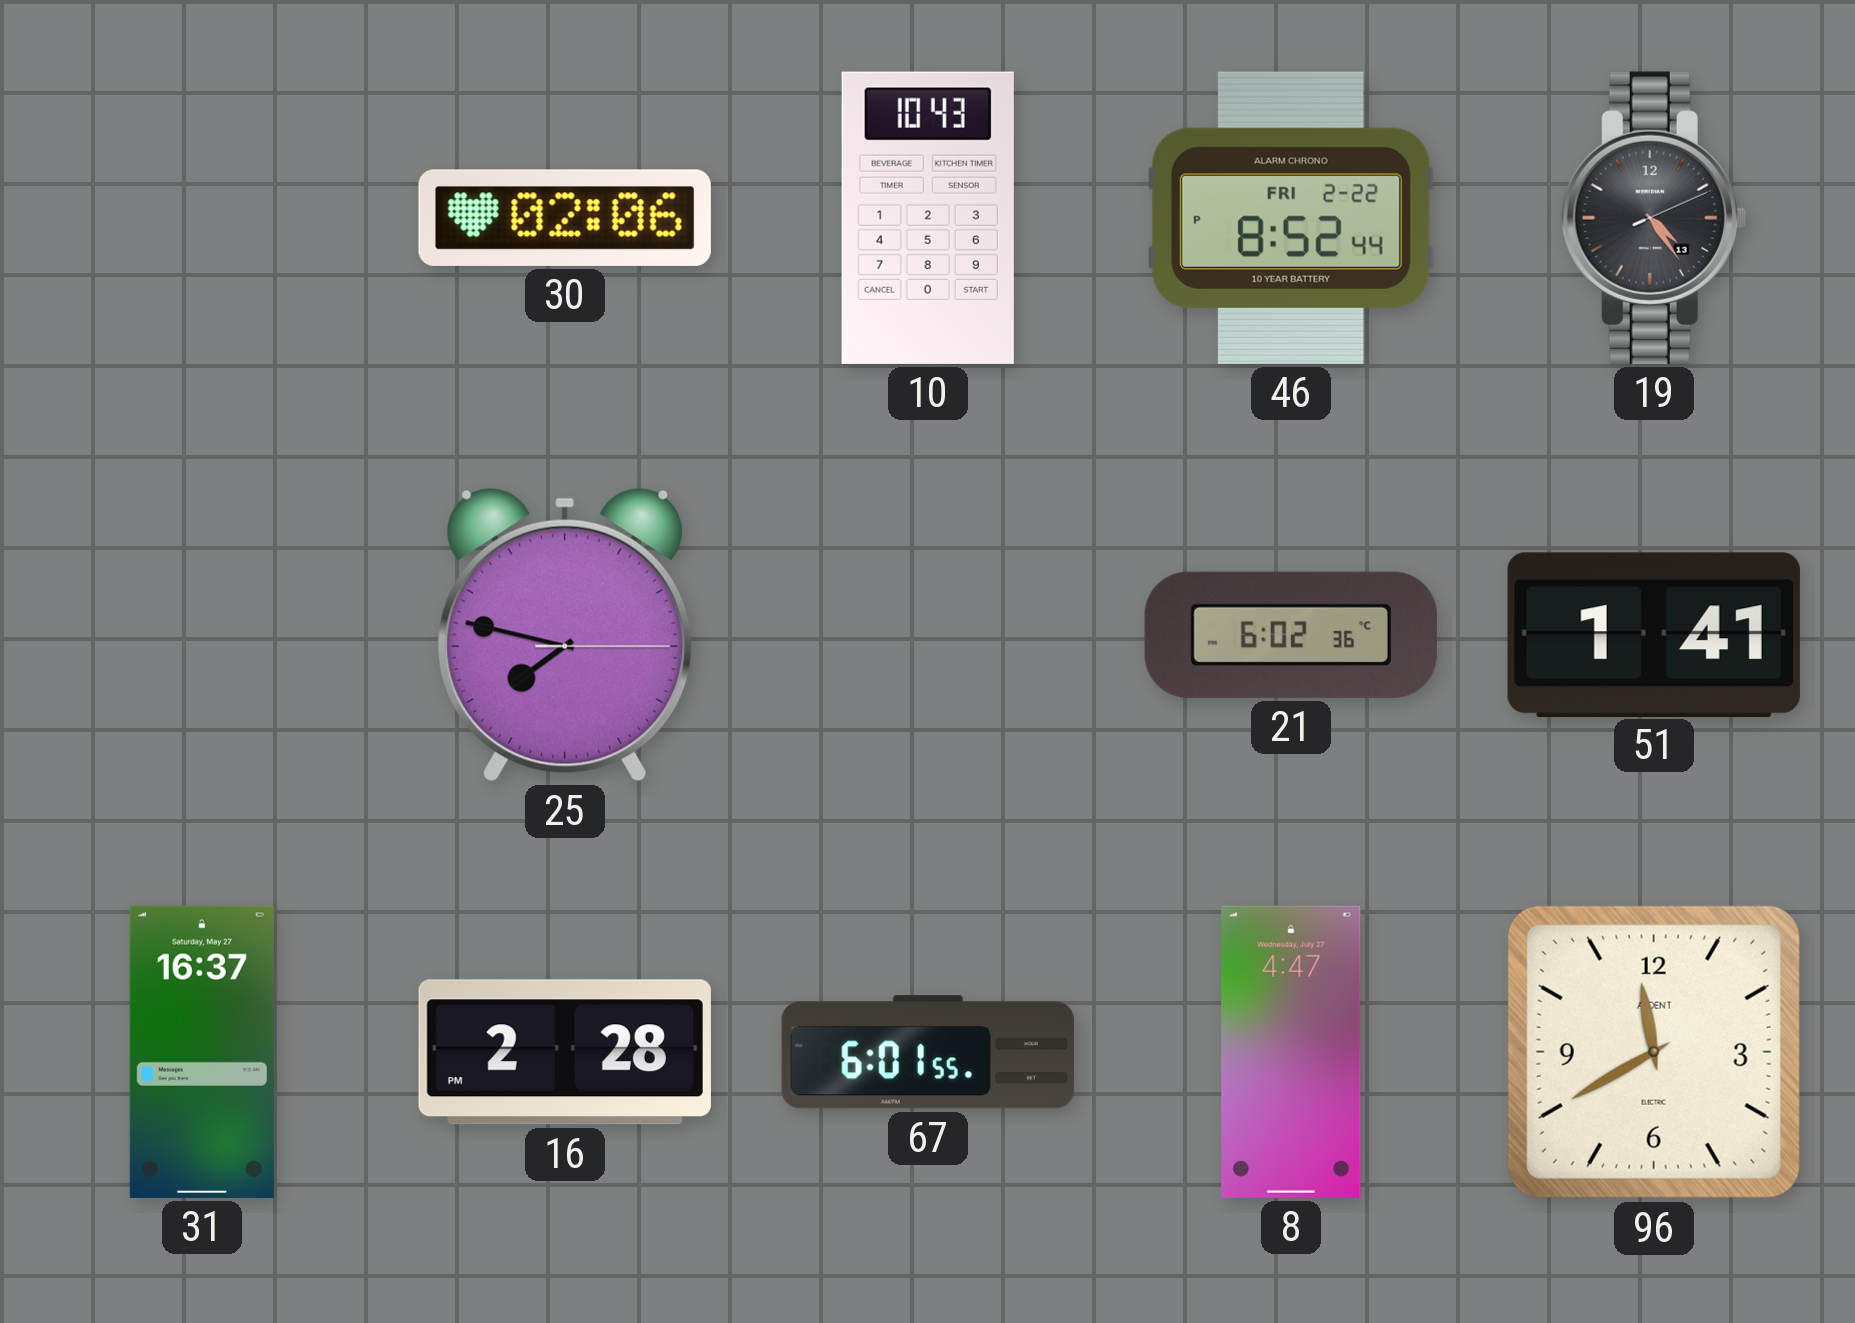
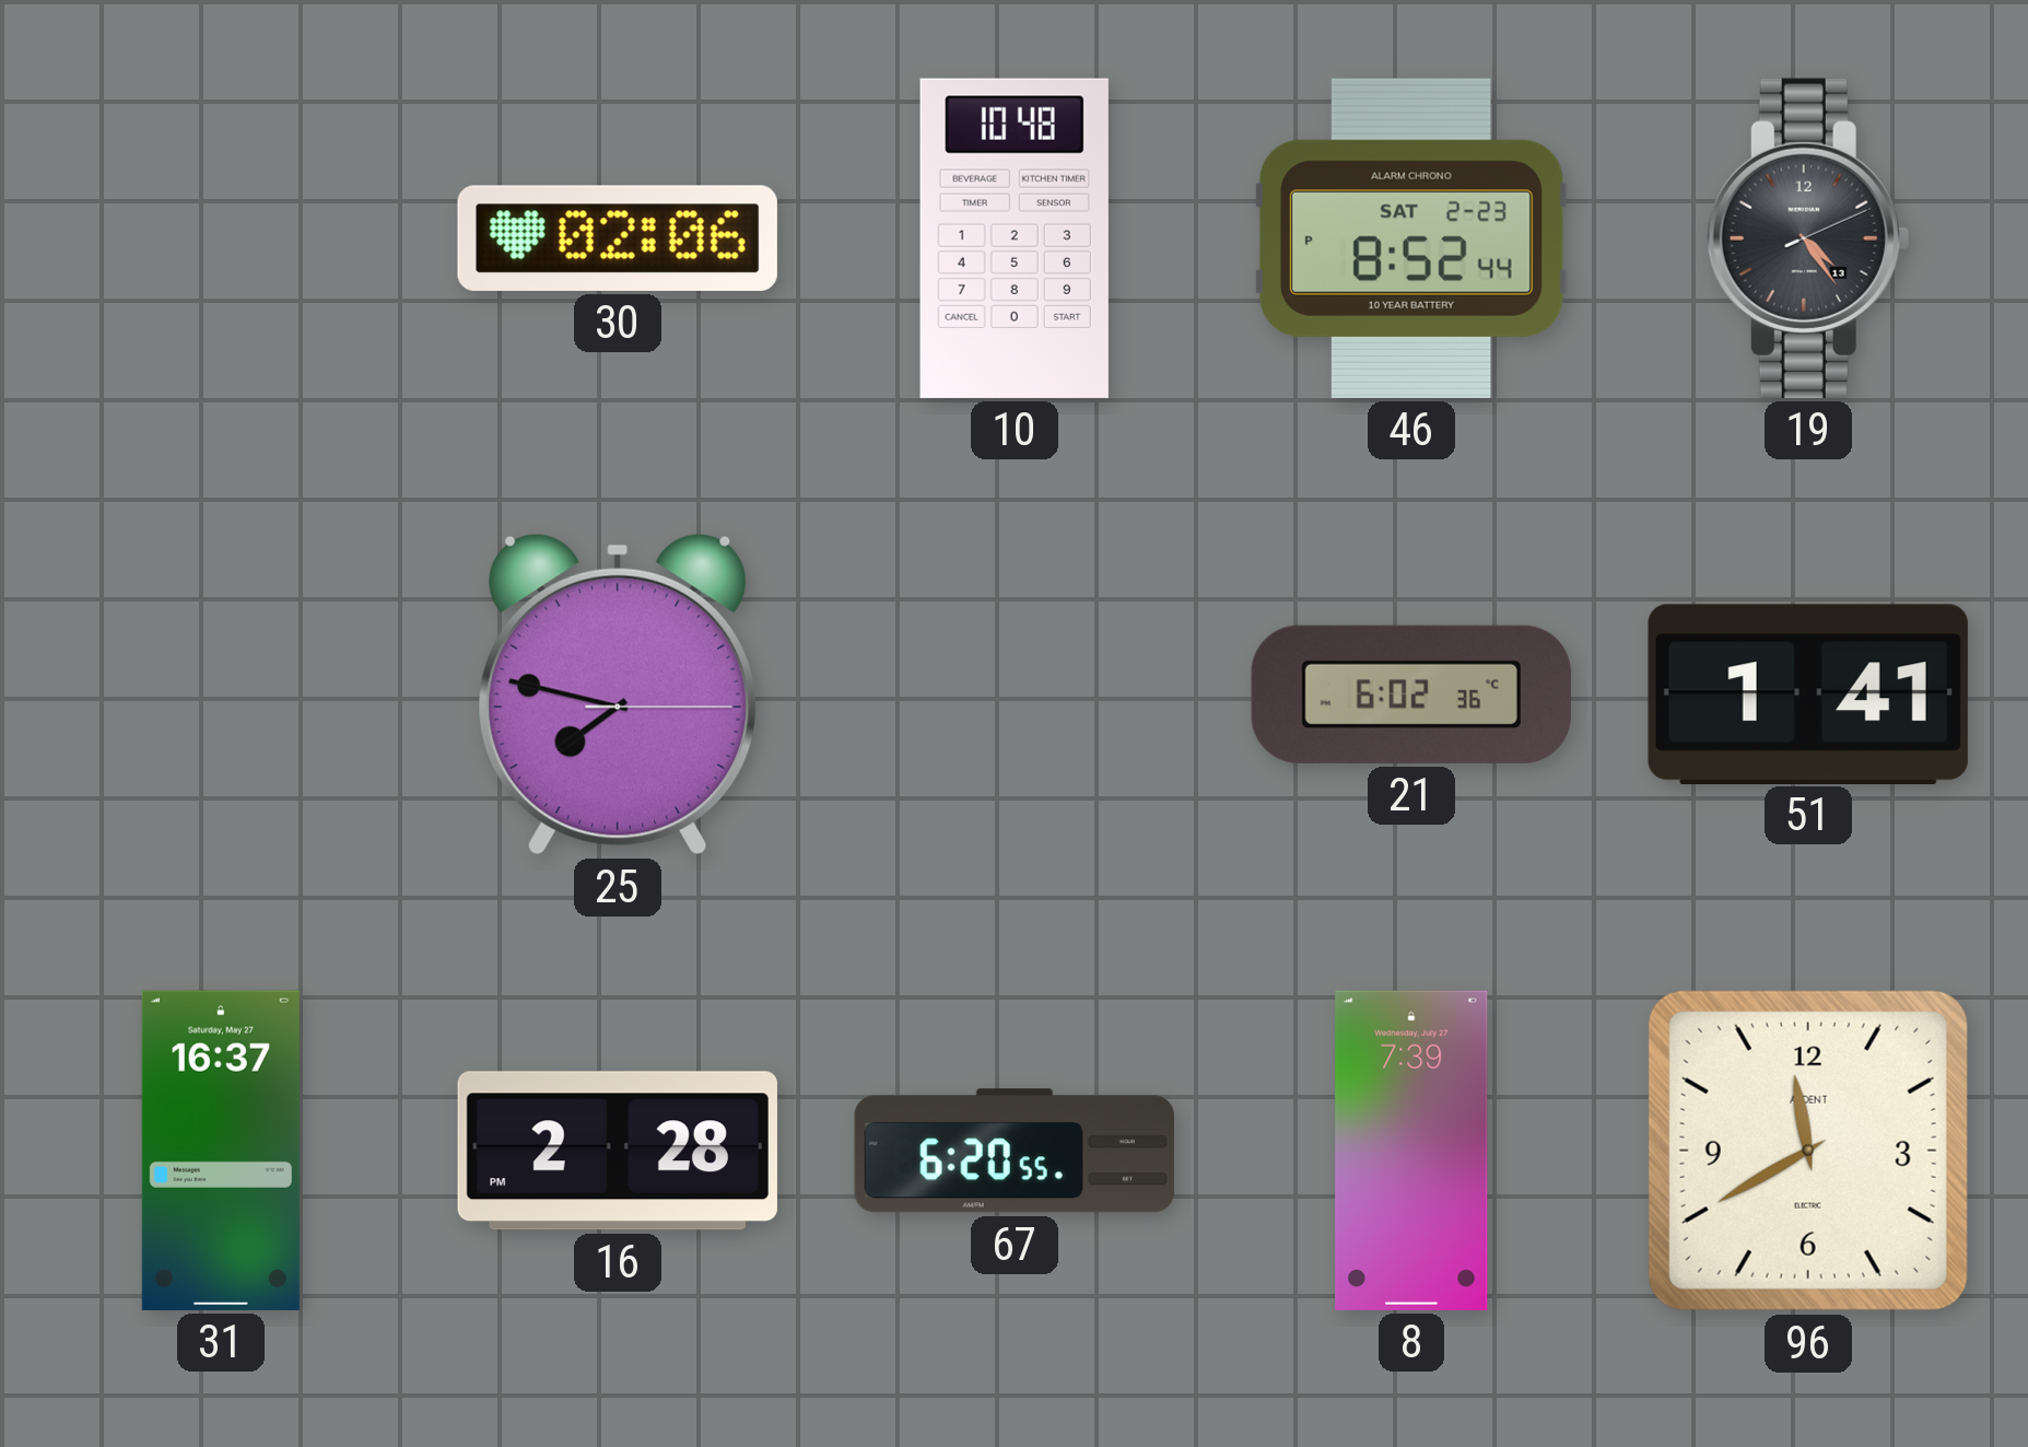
10: 10:43 -> 10:48
46 date: FRI 2-22 -> SAT 2-23
67: 6:01 -> 6:20
8: 4:47 -> 7:39
